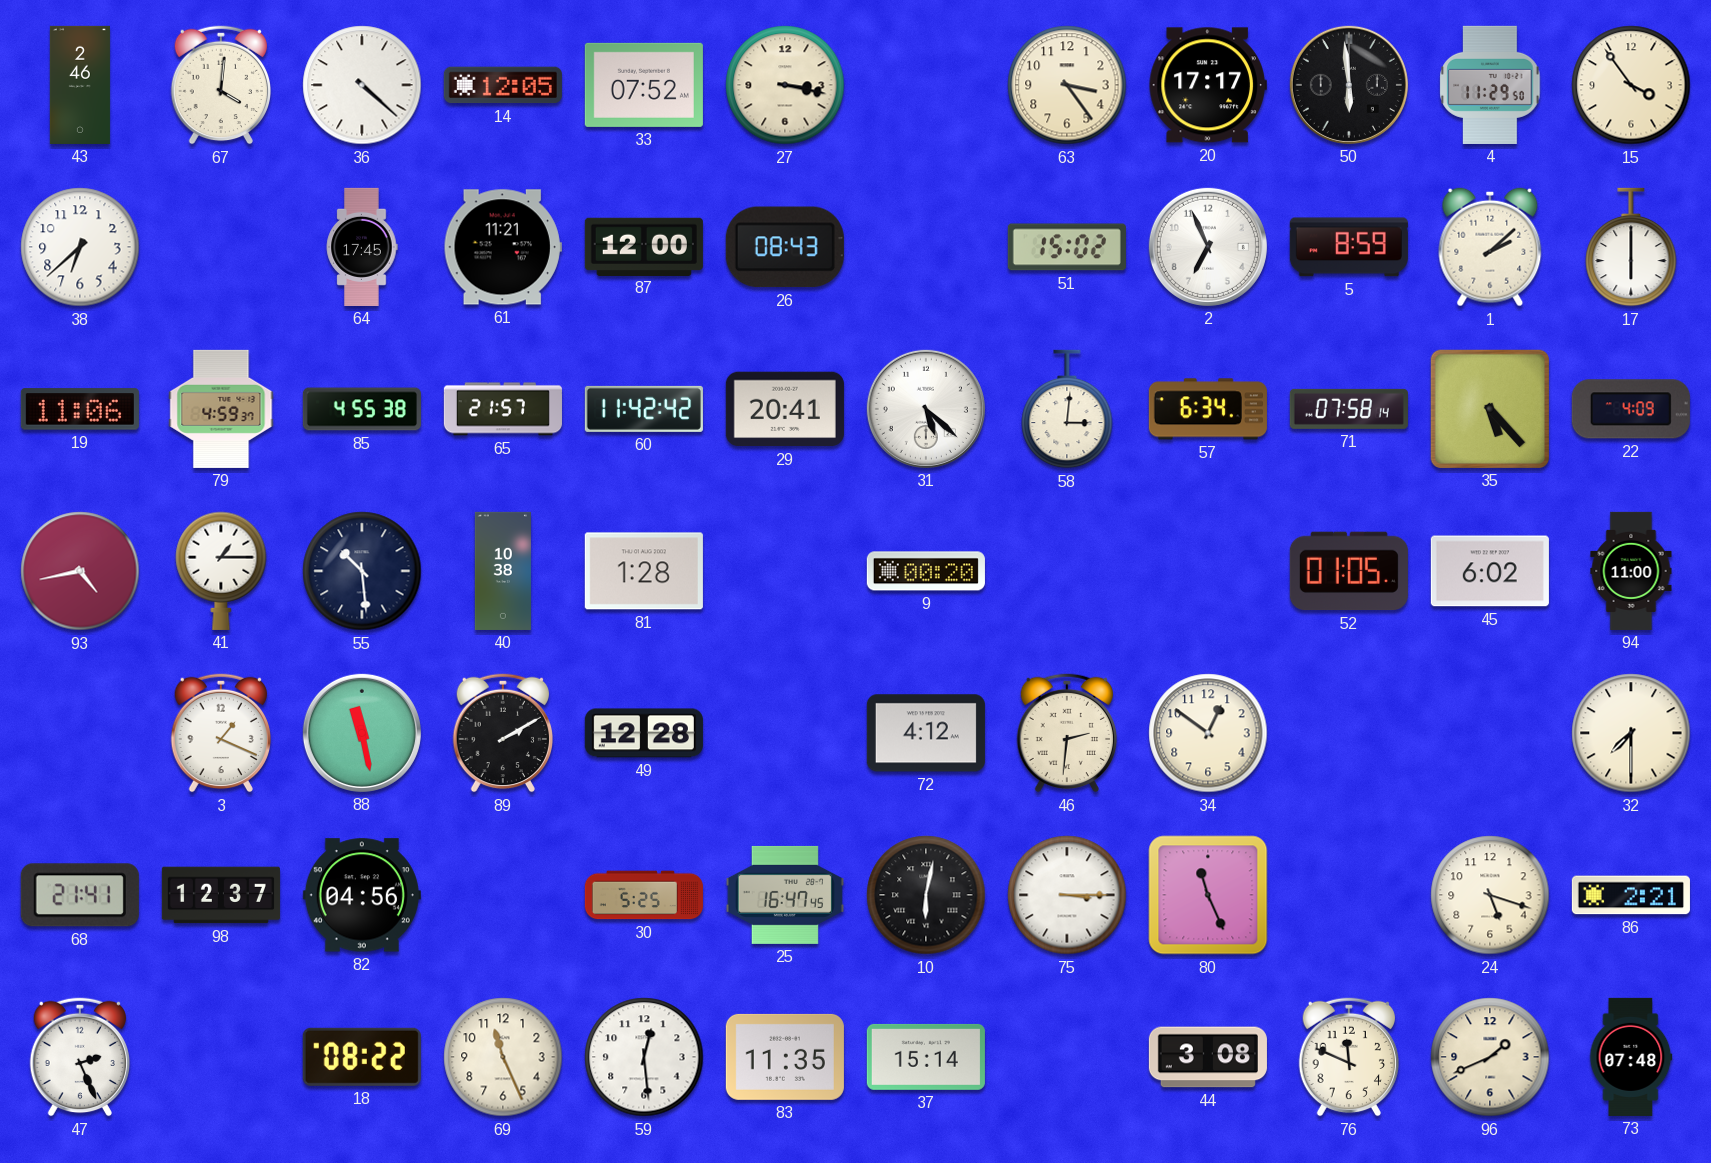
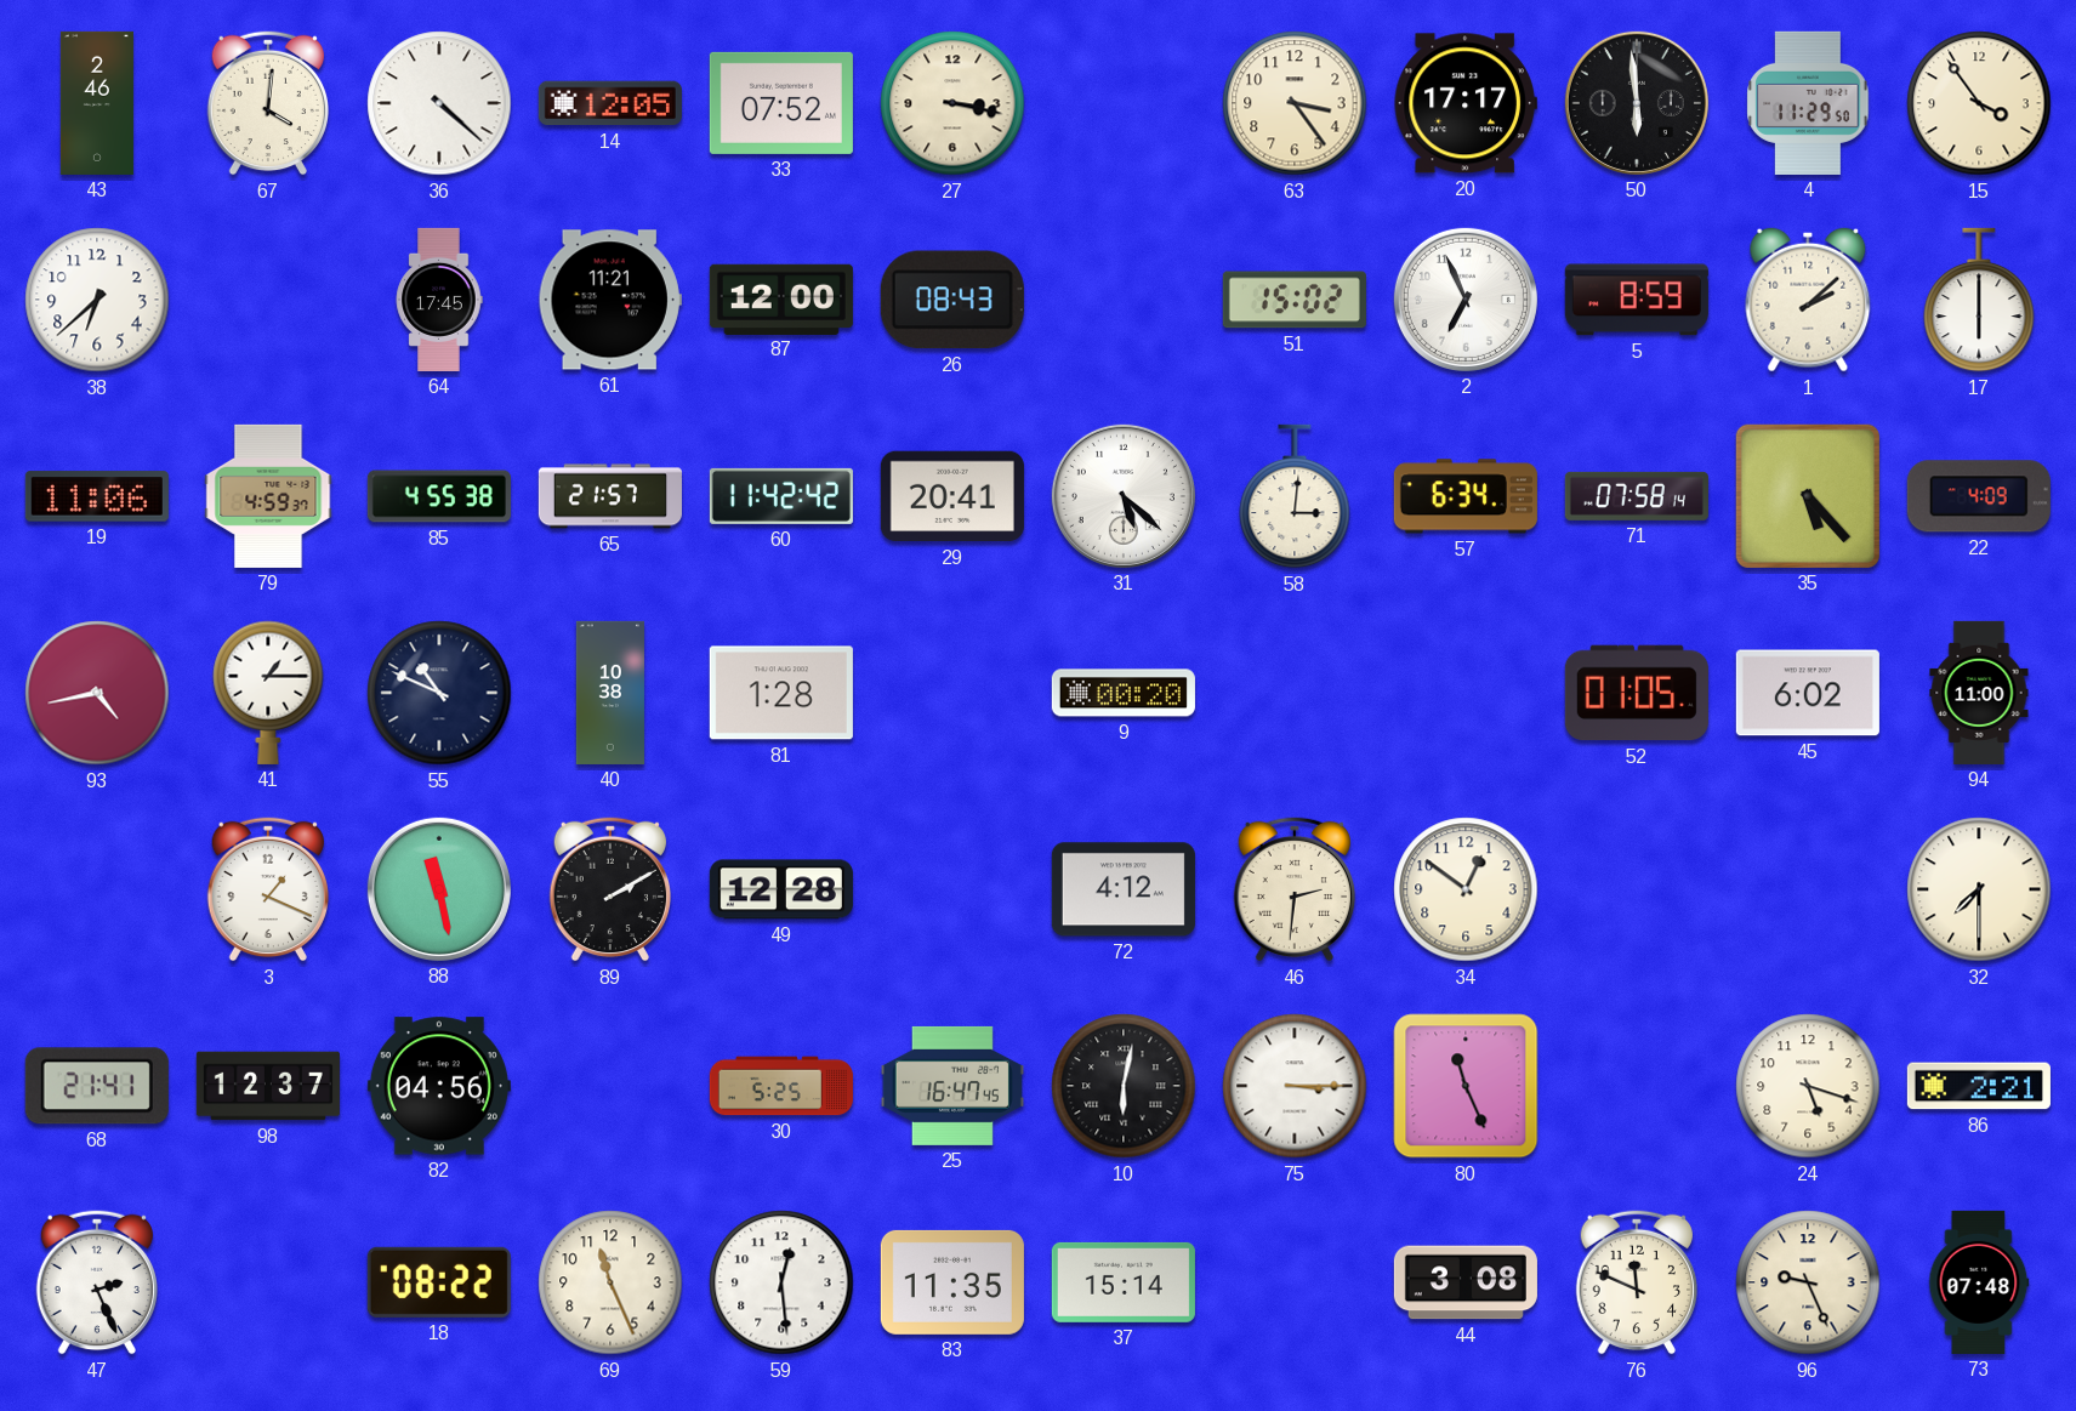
55: 10:29 -> 10:49
96: 1:41 -> 9:26
